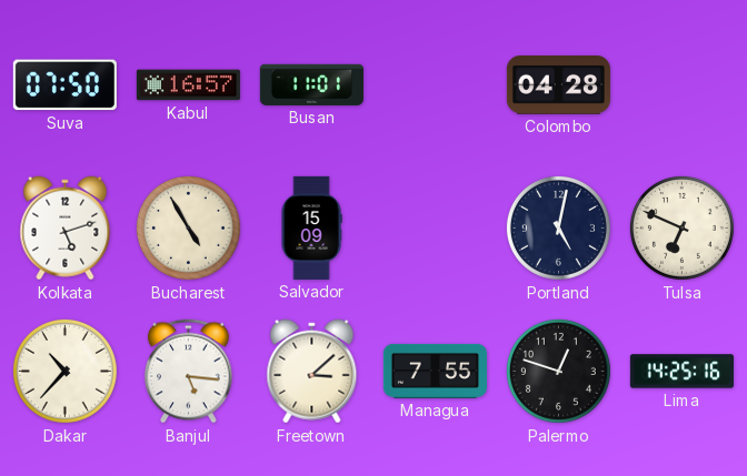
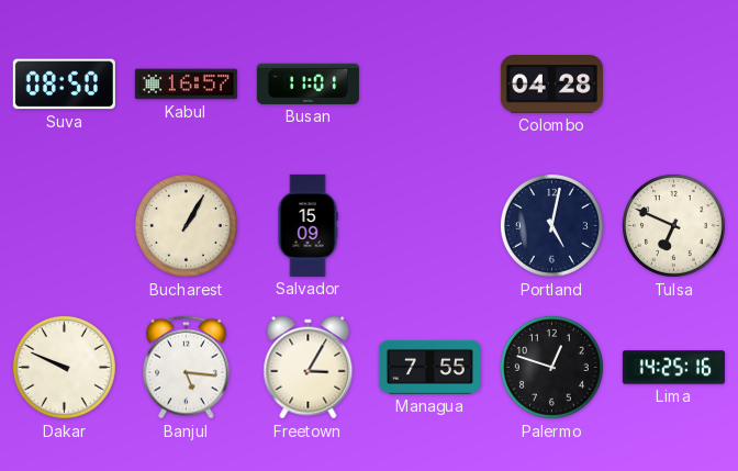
Suva: 07:50 -> 08:50
Kolkata: 5:12 -> none
Bucharest: 4:55 -> 1:05
Dakar: 10:37 -> 9:49
Freetown: 3:08 -> 3:05
